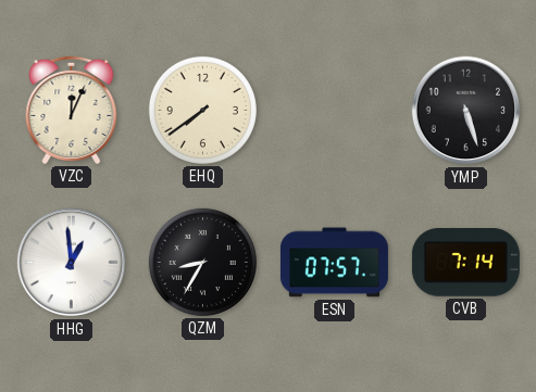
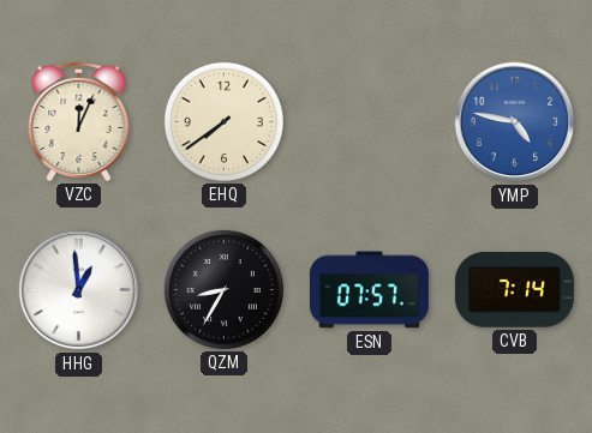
YMP: 5:27 -> 4:47
YMP dial: black -> blue
